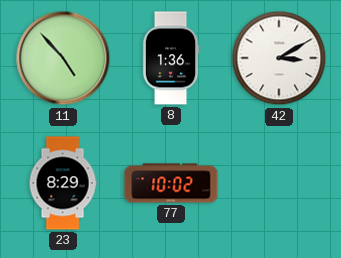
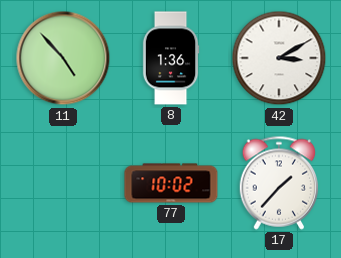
23: 8:29 -> none
17: none -> 1:37
